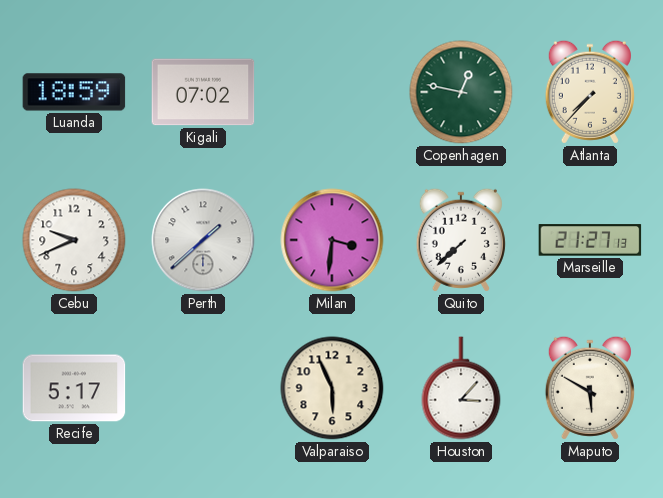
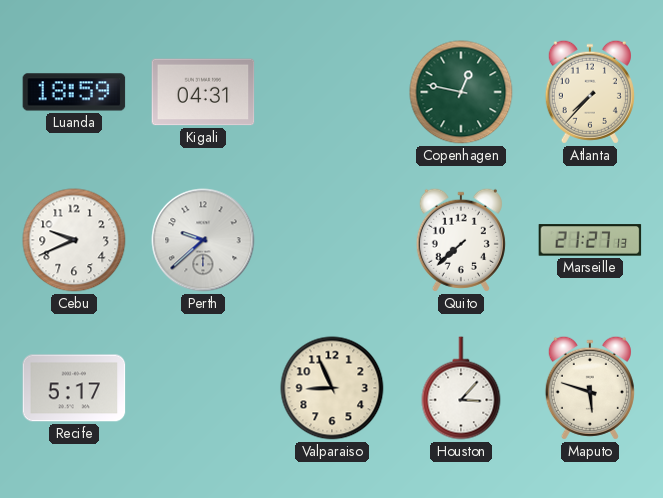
Kigali: 07:02 -> 04:31
Perth: 1:38 -> 9:38
Milan: 3:31 -> none
Valparaiso: 5:56 -> 8:56
Maputo: 5:50 -> 5:48
